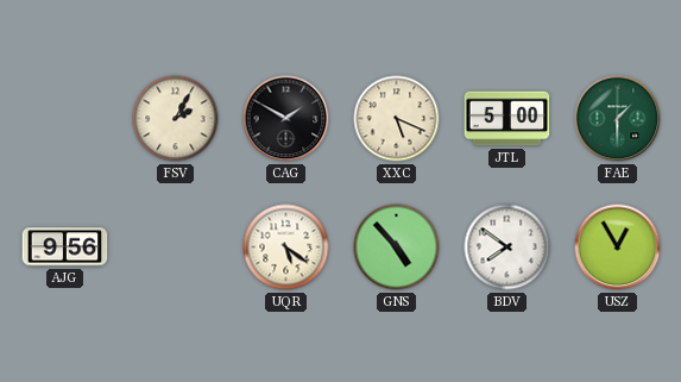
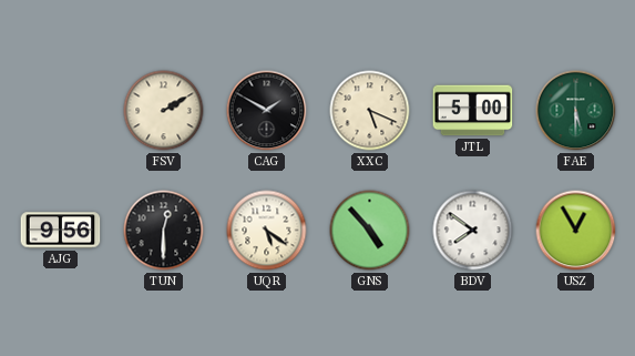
FSV: 2:05 -> 2:10
FAE: 1:30 -> 5:30
TUN: none -> 12:30
